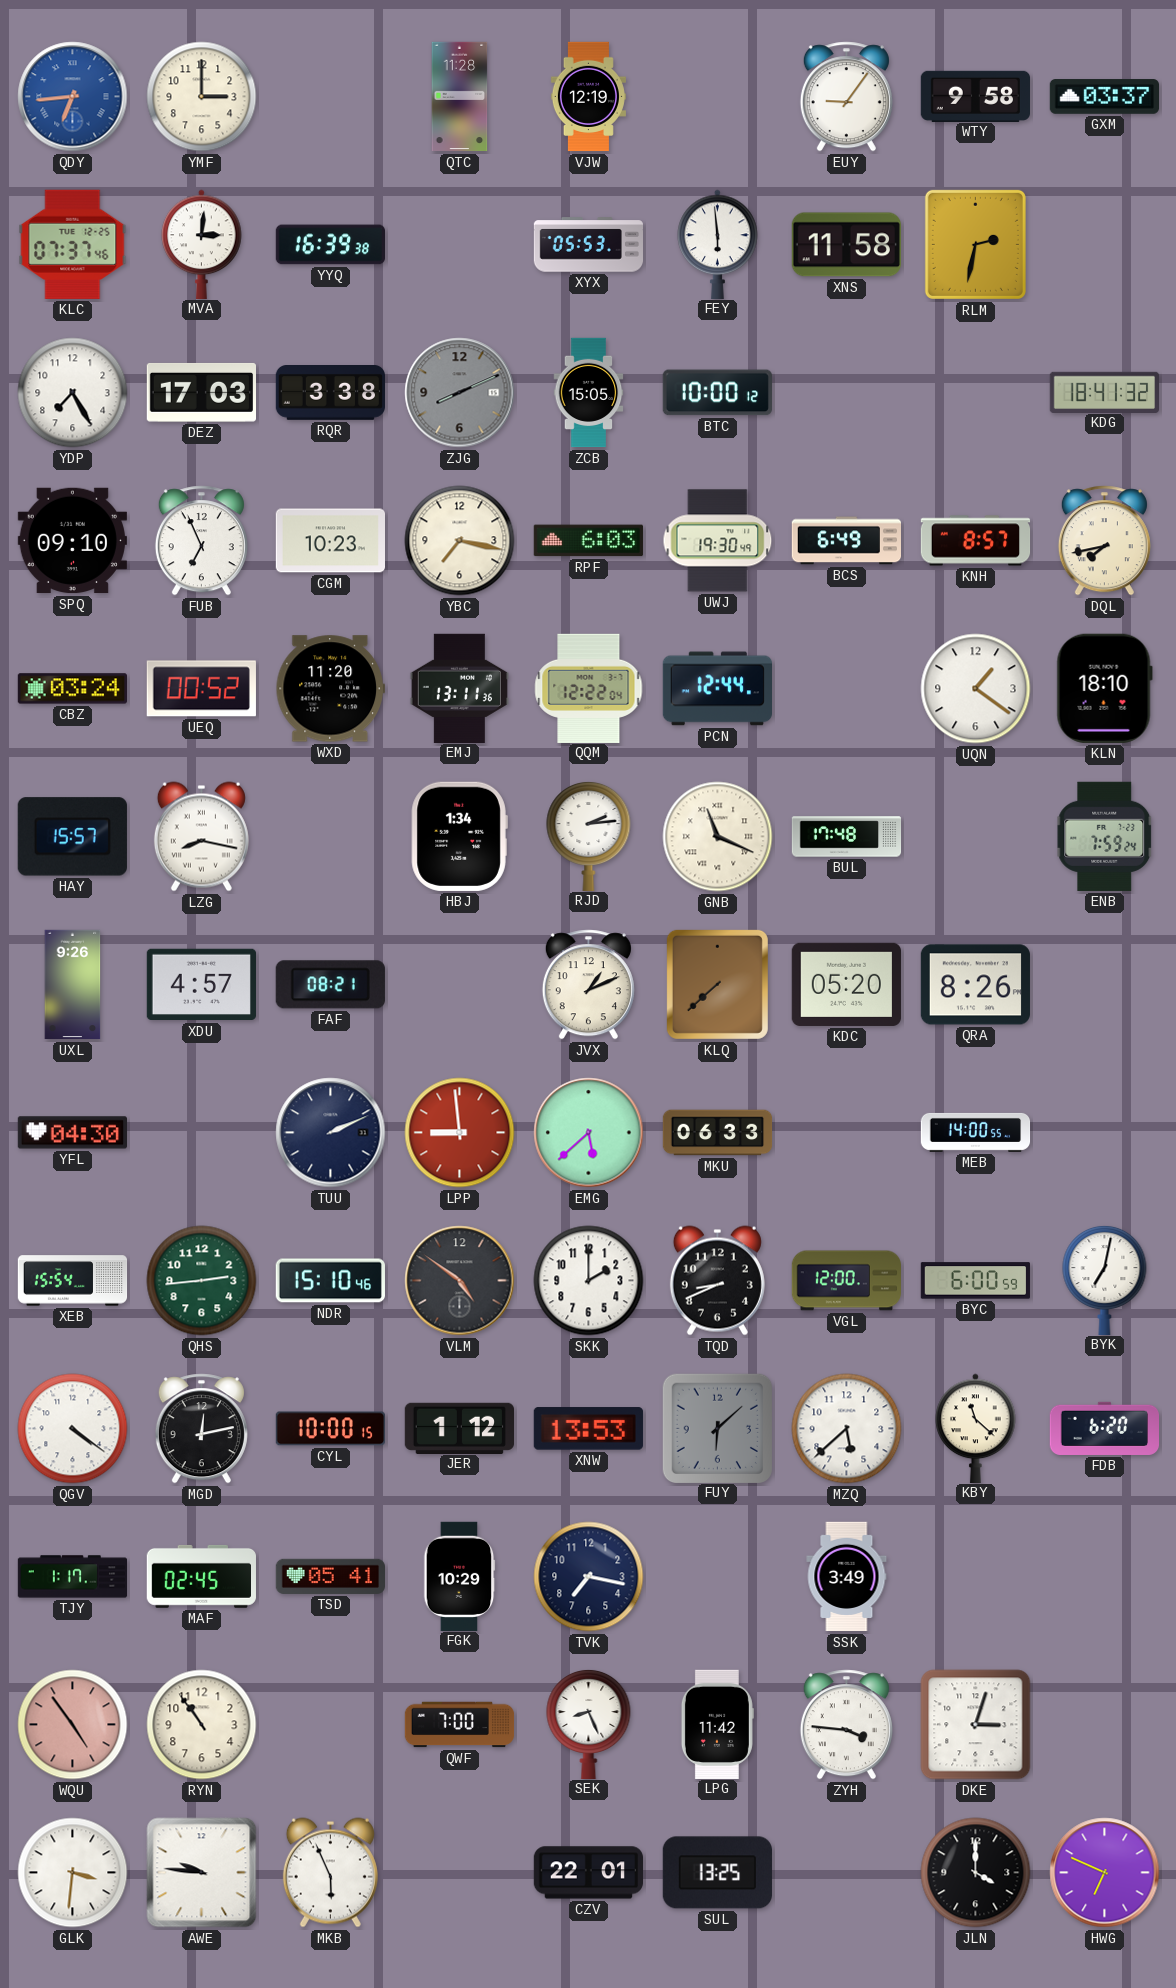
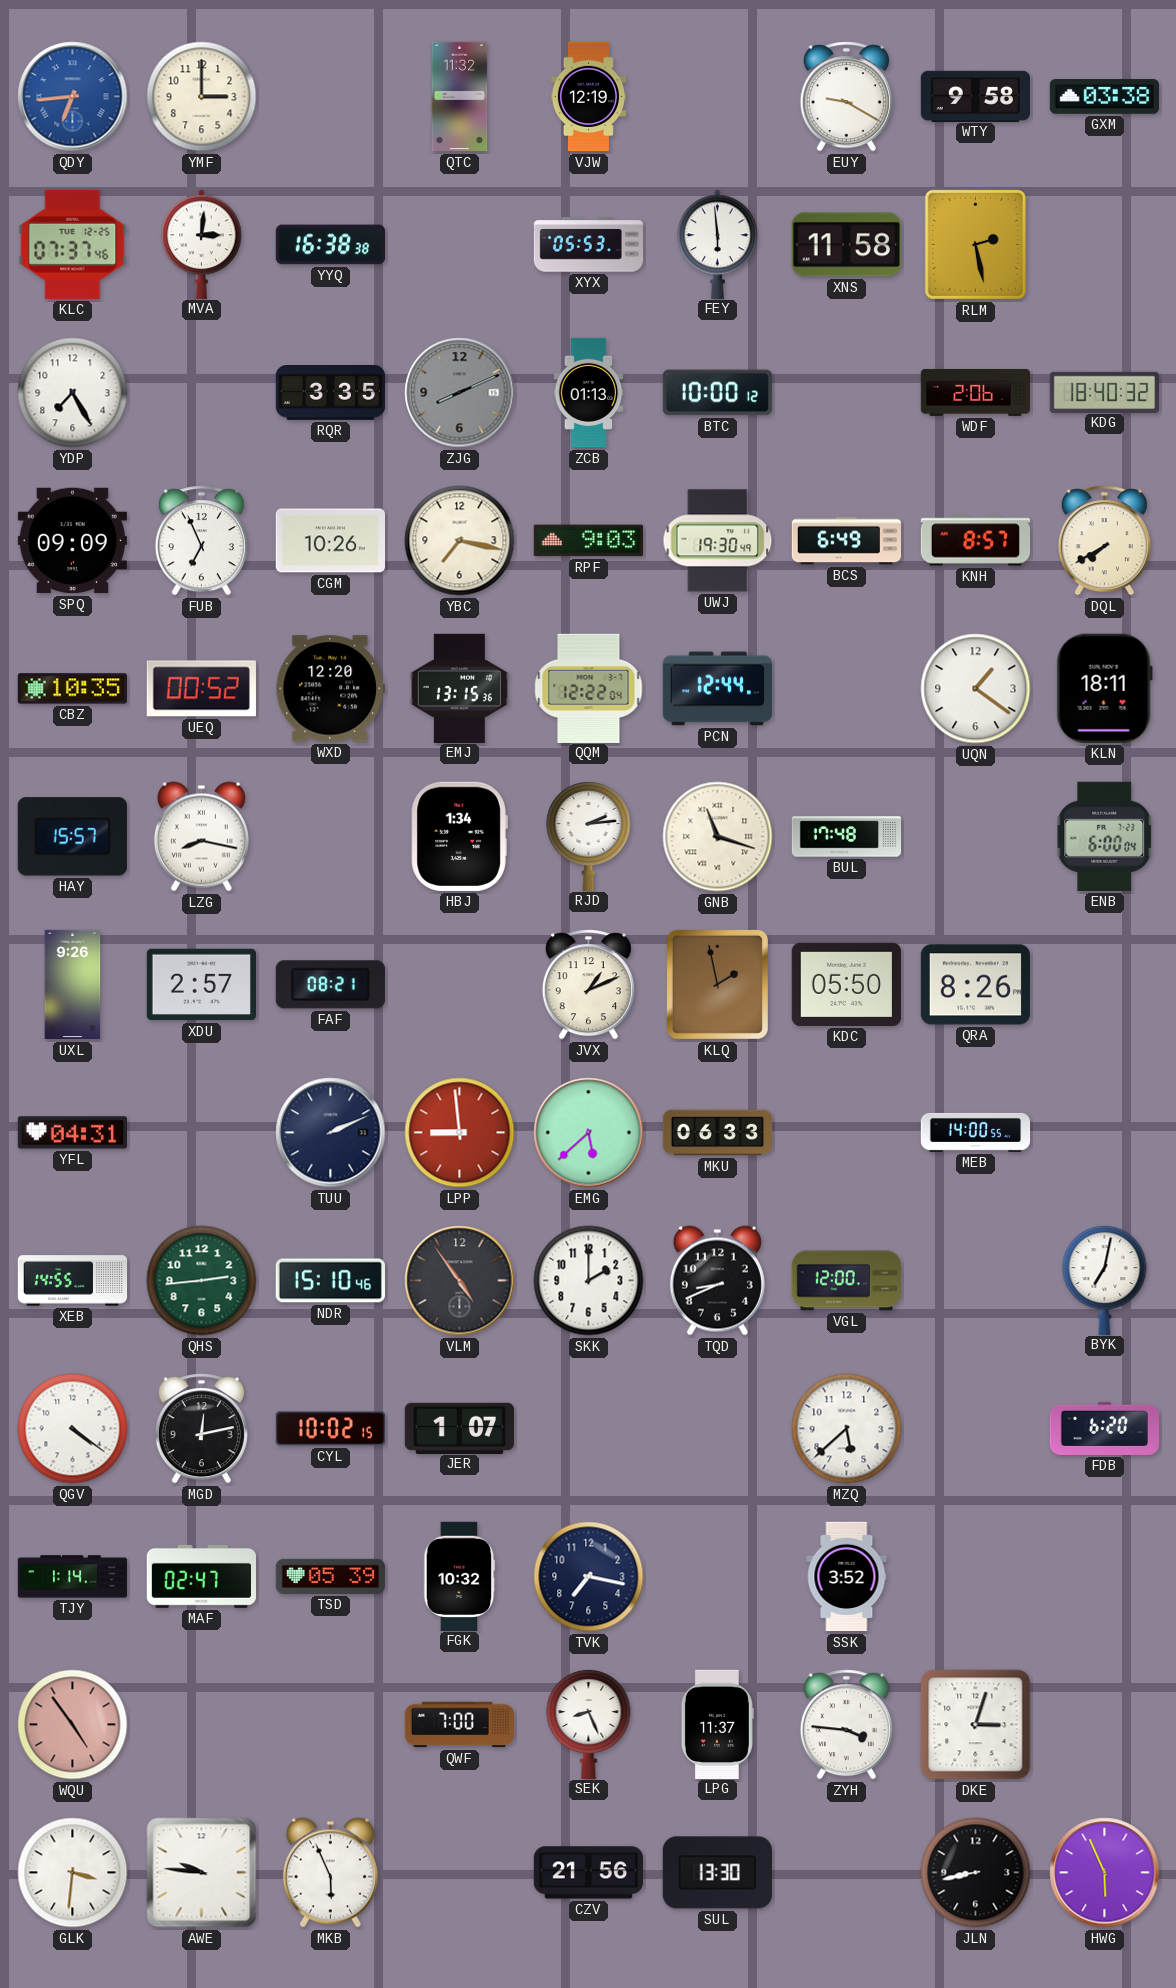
QTC: 11:28 -> 11:32
EUY: 9:06 -> 9:20
GXM: 03:37 -> 03:38
YYQ: 16:39 -> 16:38
RLM: 2:32 -> 2:28
DEZ: 17:03 -> none
RQR: 3:38 -> 3:35
ZCB: 15:05 -> 01:13
WDF: none -> 2:06
KDG: 18:41 -> 18:40
SPQ: 09:10 -> 09:09
CGM: 10:23 -> 10:26
RPF: 6:03 -> 9:03
DQL: 7:43 -> 7:40
CBZ: 03:24 -> 10:35
WXD: 11:20 -> 12:20
EMJ: 13:11 -> 13:15
KLN: 18:10 -> 18:11
GNB: 11:19 -> 11:18
ENB: 7:59 -> 6:00
XDU: 4:57 -> 2:57
KLQ: 7:38 -> 1:58
KDC: 05:20 -> 05:50
YFL: 04:30 -> 04:31
XEB: 15:54 -> 14:55
VLM: 4:51 -> 4:54
BYC: 6:00 -> none
CYL: 10:00 -> 10:02
JER: 1:12 -> 1:07
XNW: 13:53 -> none
FUY: 6:08 -> none
KBY: 11:22 -> none
TJY: 1:17 -> 1:14
MAF: 02:45 -> 02:47
TSD: 05:41 -> 05:39
FGK: 10:29 -> 10:32
SSK: 3:49 -> 3:52
RYN: 10:54 -> none
LPG: 11:42 -> 11:37
CZV: 22:01 -> 21:56
SUL: 13:25 -> 13:30
JLN: 4:00 -> 8:43
HWG: 6:49 -> 5:56
